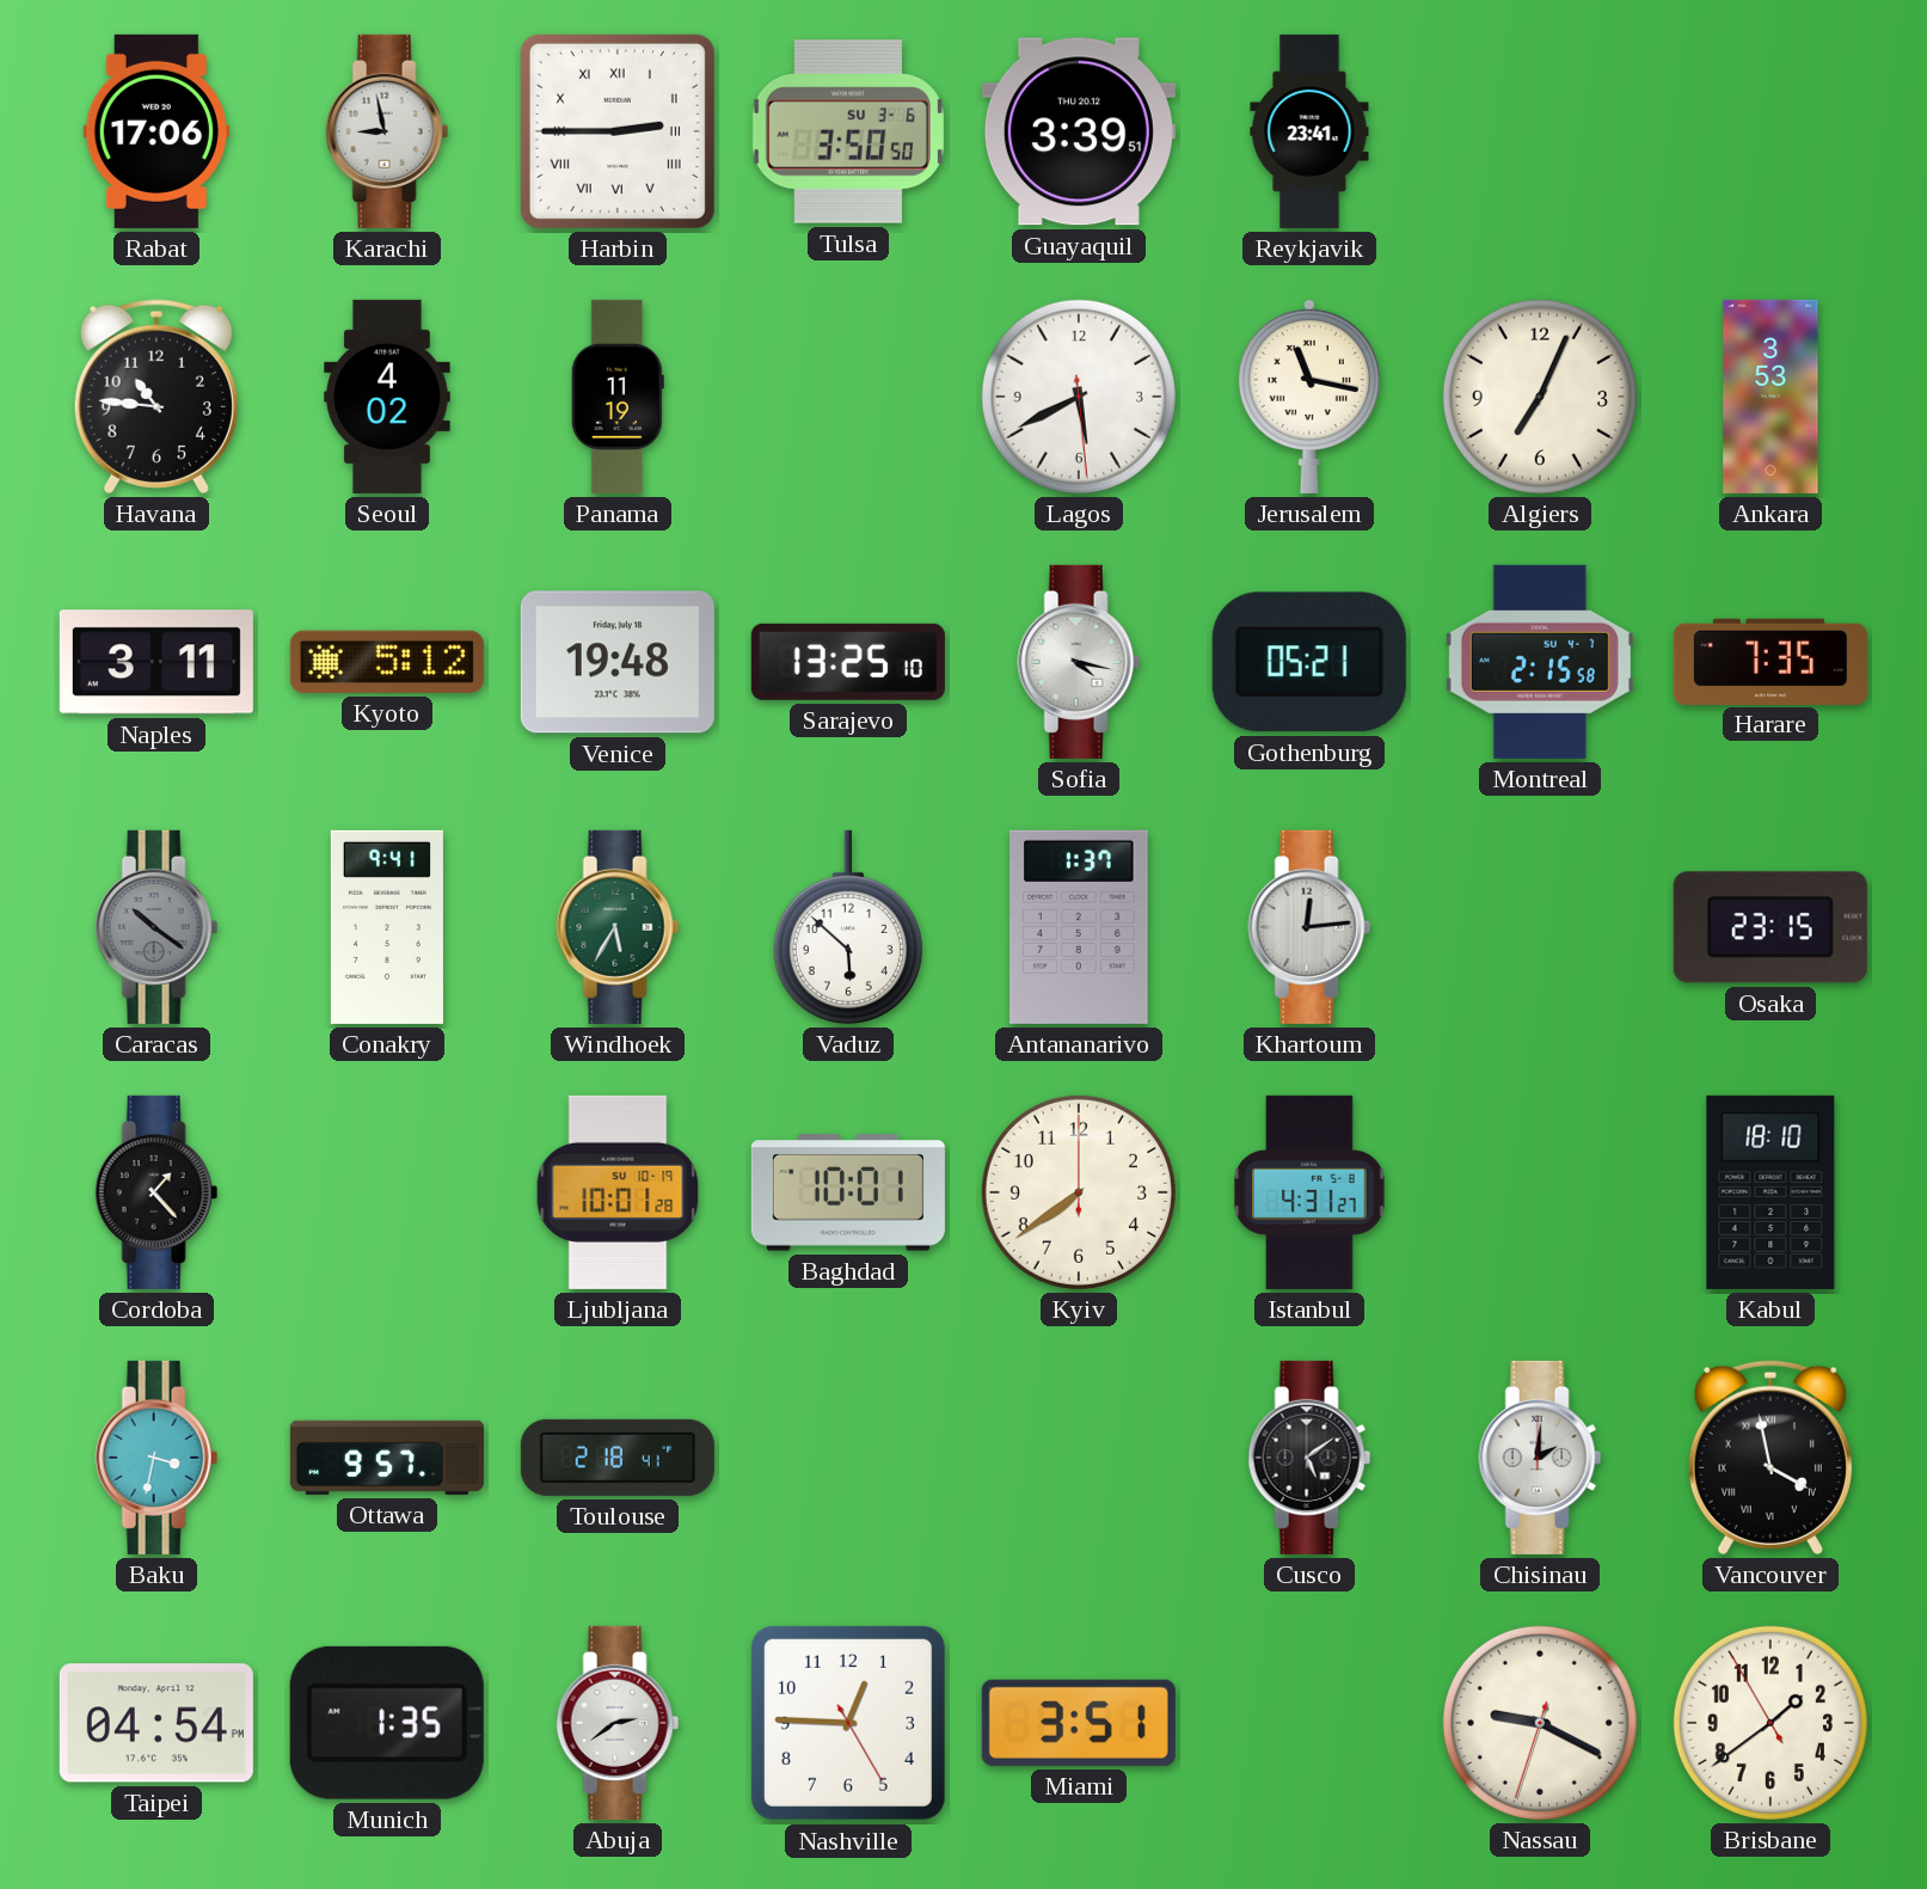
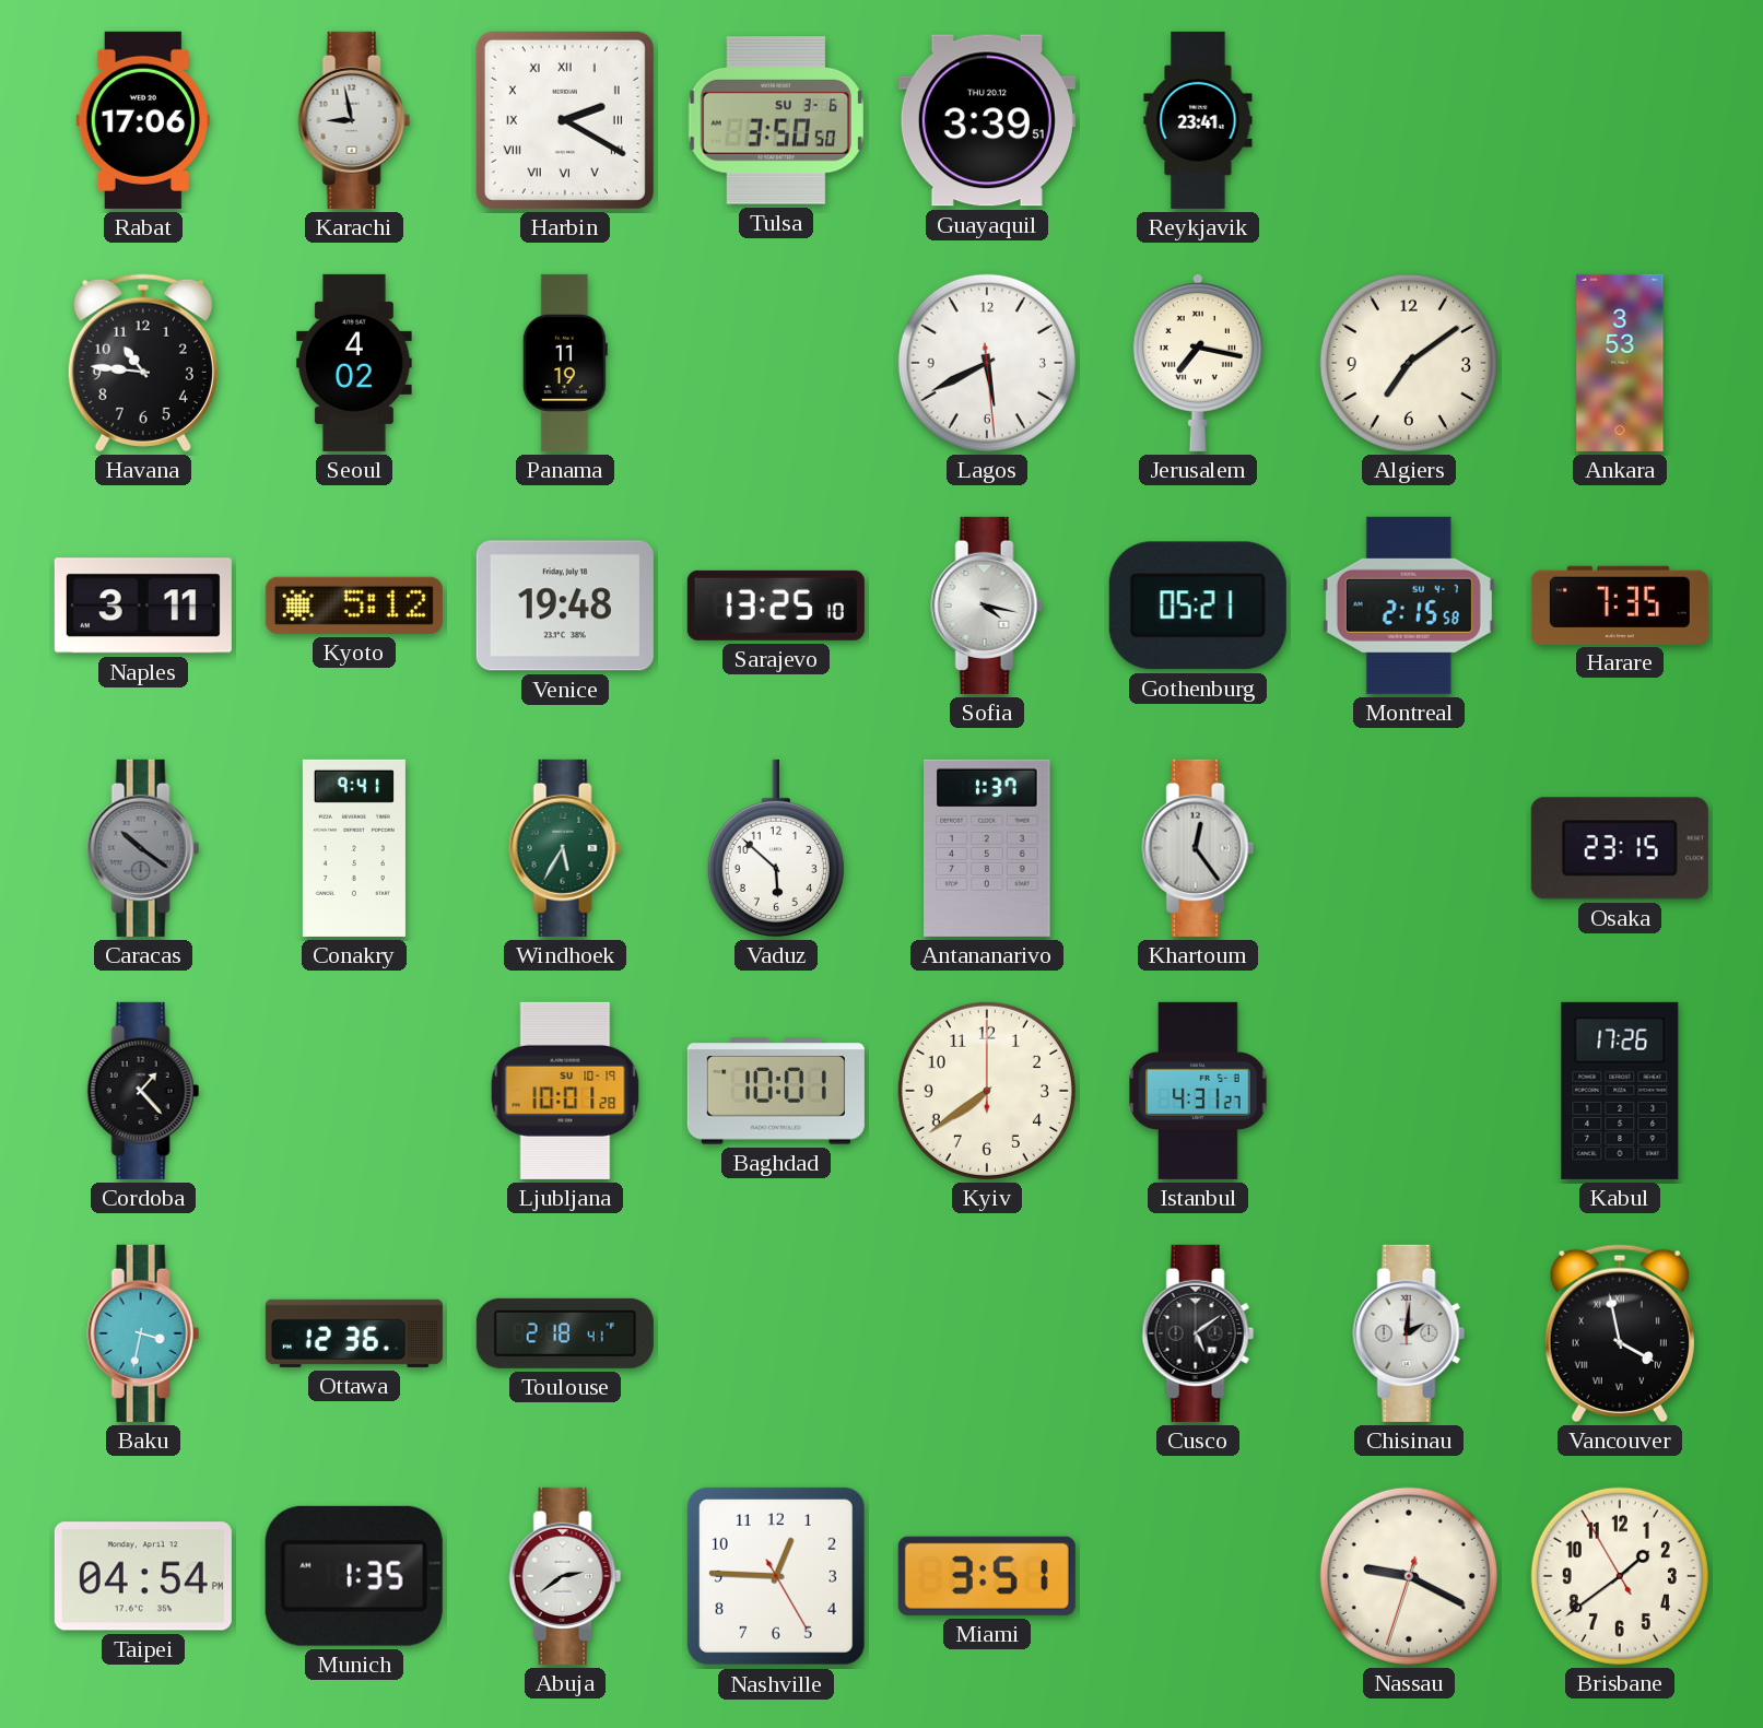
Harbin: 2:45 -> 2:20
Jerusalem: 11:17 -> 7:17
Algiers: 7:04 -> 7:09
Khartoum: 12:14 -> 12:24
Kabul: 18:10 -> 17:26
Ottawa: 9:57 -> 12:36
